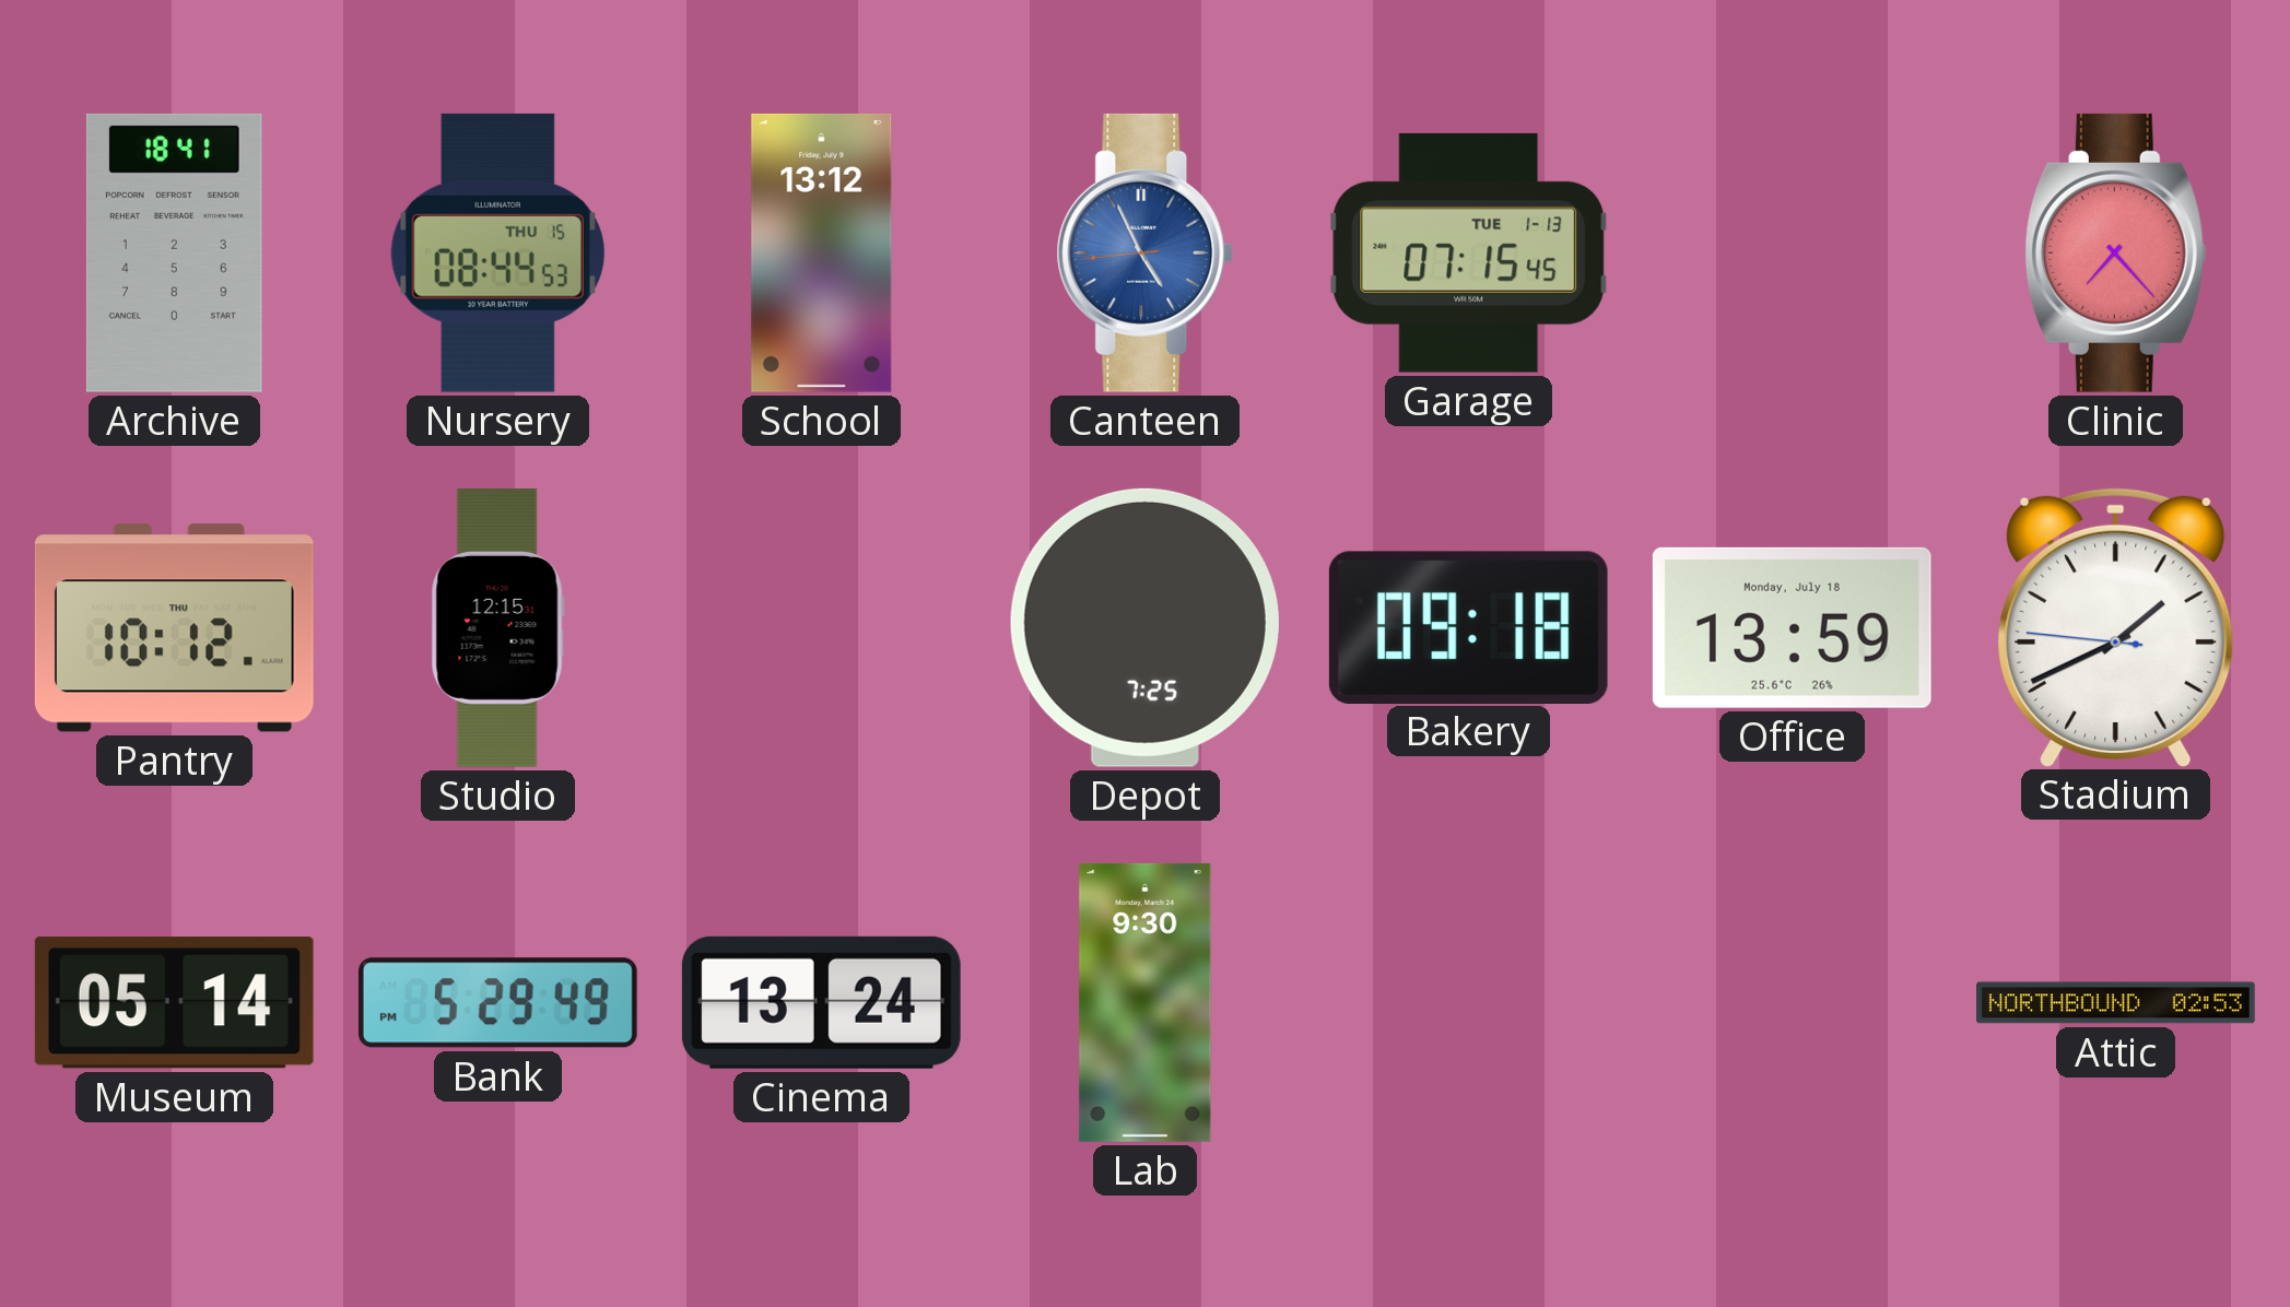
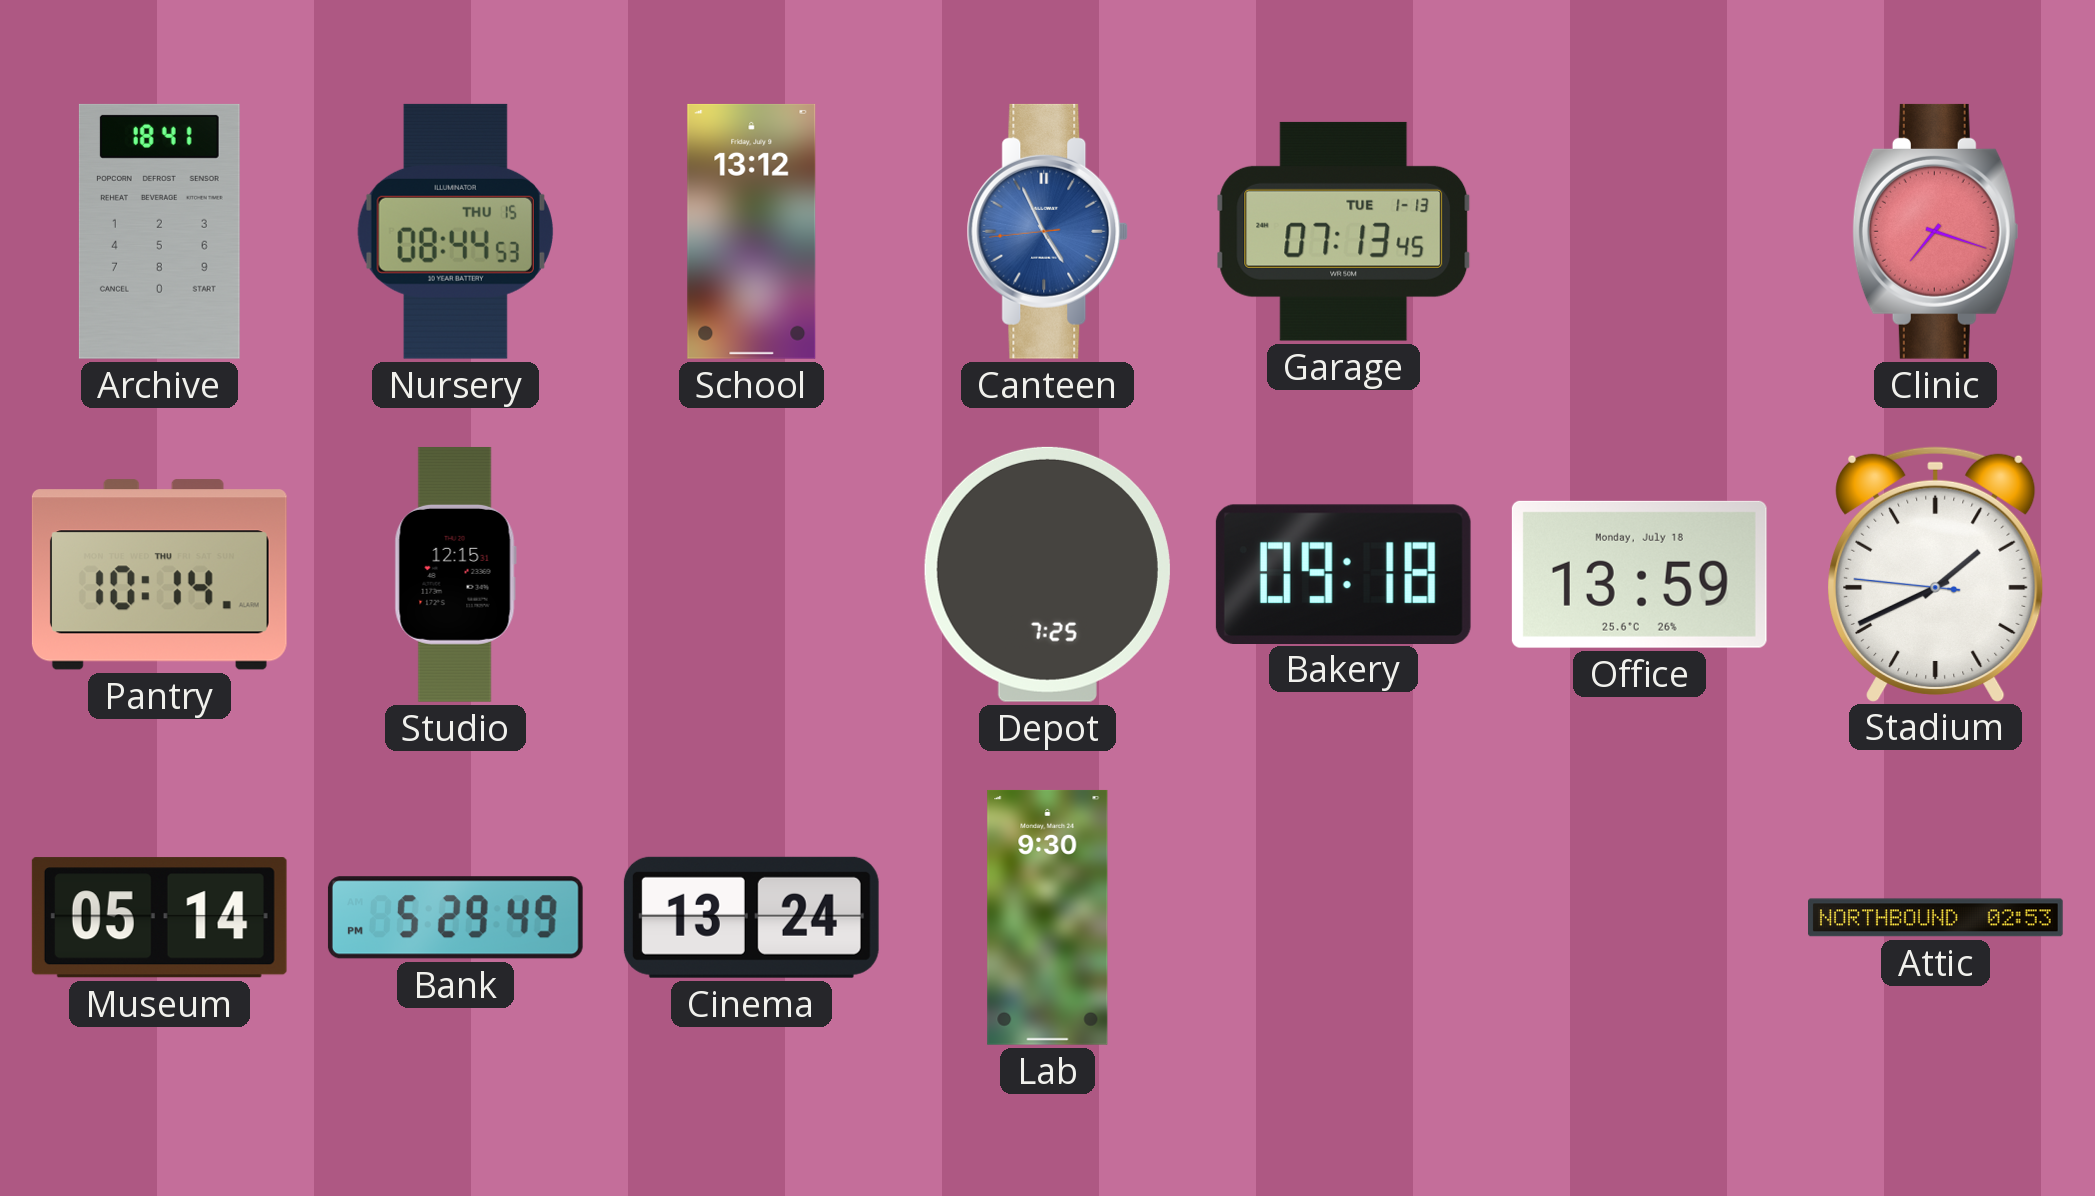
Garage: 07:15 -> 07:13
Clinic: 7:23 -> 7:18
Pantry: 10:12 -> 10:14
